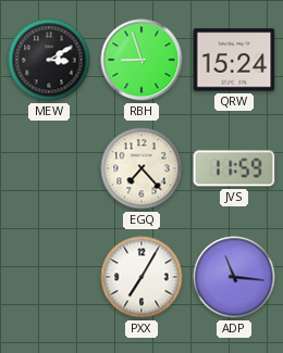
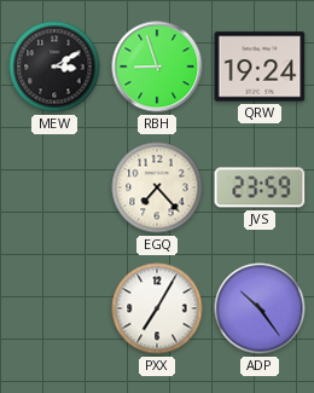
QRW: 15:24 -> 19:24
JVS: 11:59 -> 23:59
ADP: 11:16 -> 10:24
